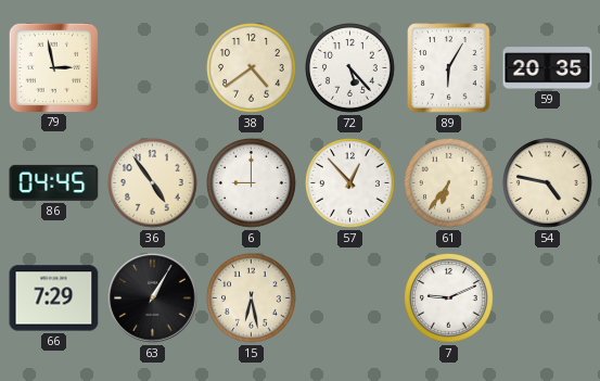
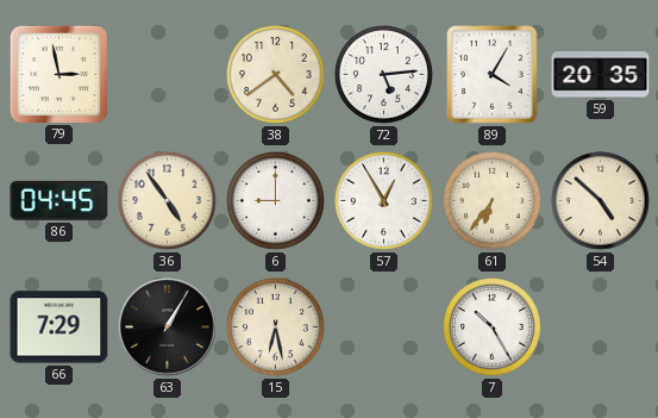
72: 5:23 -> 5:14
89: 6:05 -> 4:05
57: 12:53 -> 12:55
54: 4:47 -> 4:52
7: 9:11 -> 10:25
